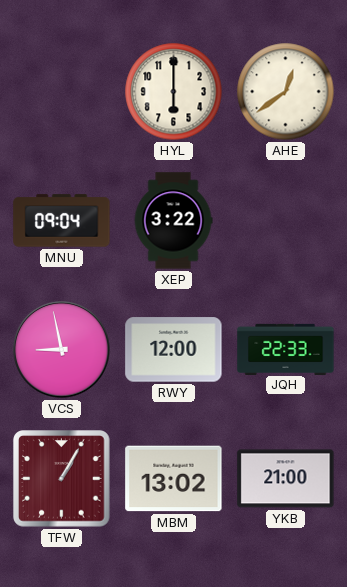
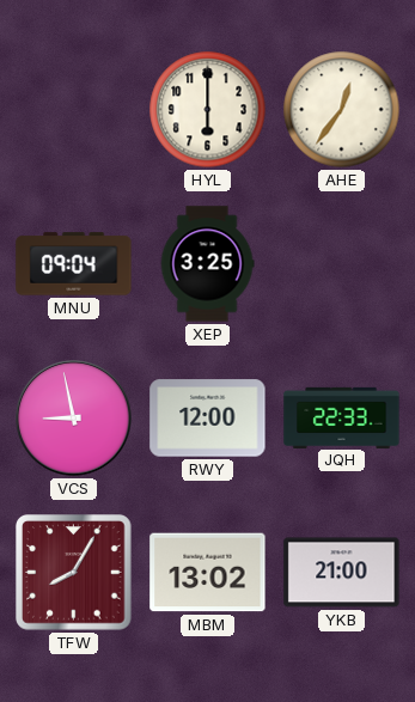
AHE: 12:39 -> 12:36
XEP: 3:22 -> 3:25
TFW: 1:05 -> 8:05
